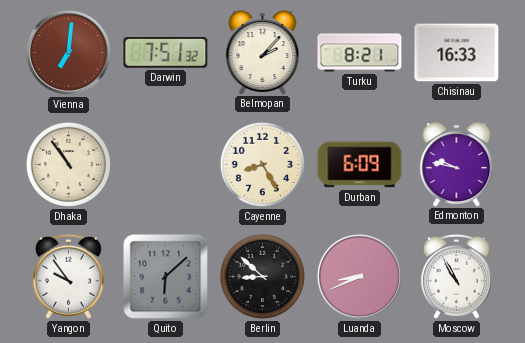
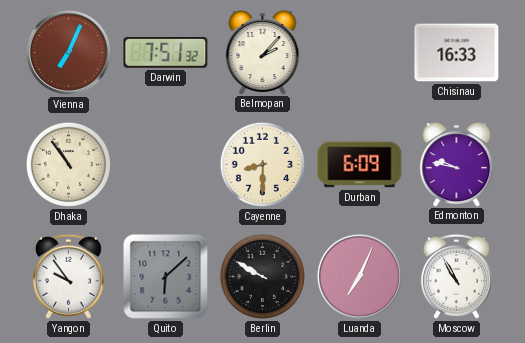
Vienna: 7:01 -> 7:04
Turku: 8:21 -> none
Cayenne: 8:25 -> 8:30
Berlin: 8:52 -> 9:50
Luanda: 8:41 -> 7:04
